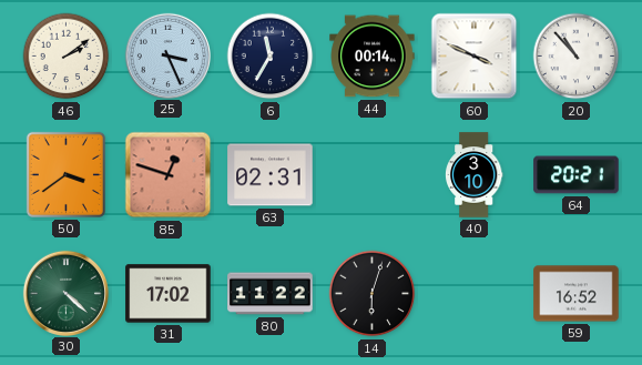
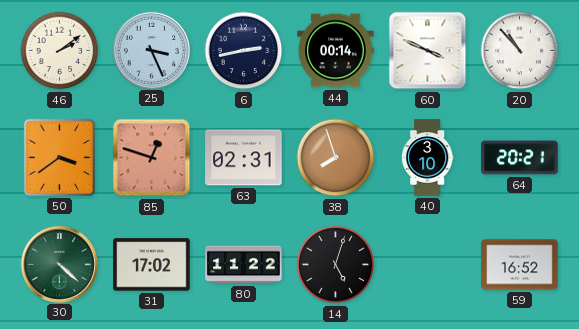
6: 11:35 -> 2:43
38: none -> 7:57
14: 6:03 -> 5:03
